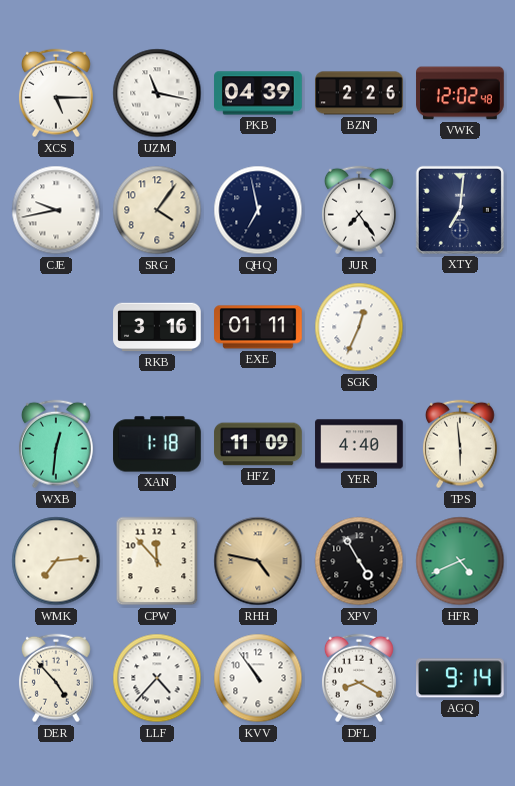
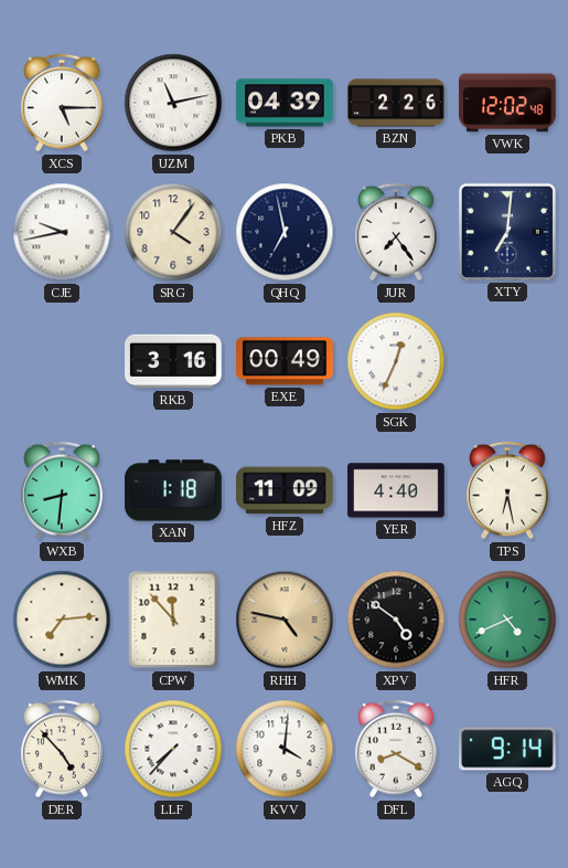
UZM: 11:17 -> 11:13
EXE: 01:11 -> 00:49
WXB: 12:31 -> 8:31
TPS: 5:59 -> 6:28
XPV: 4:55 -> 4:51
LLF: 4:37 -> 7:37
KVV: 10:54 -> 4:01
